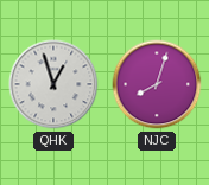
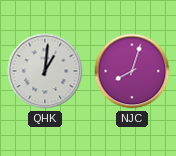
QHK: 12:57 -> 1:01
